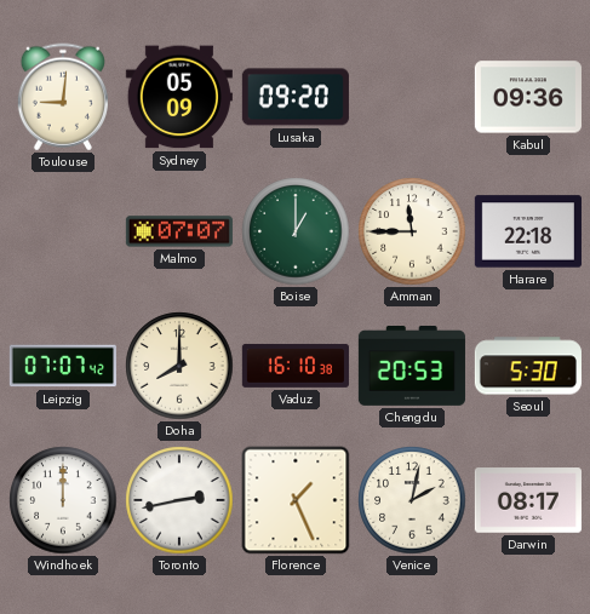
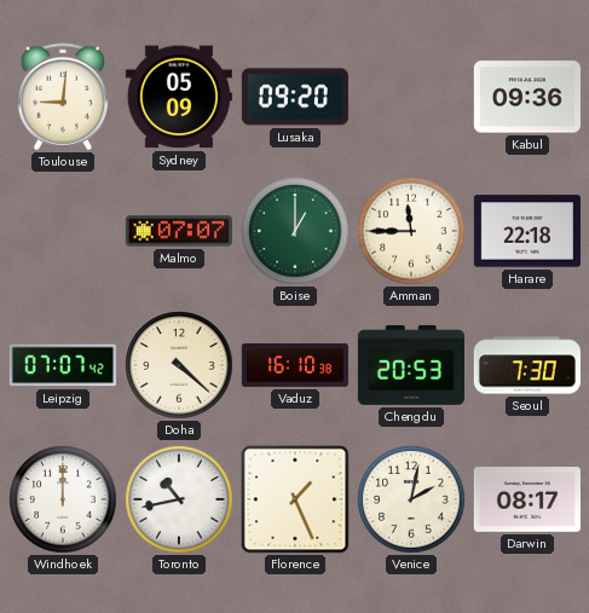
Doha: 8:00 -> 4:22
Seoul: 5:30 -> 7:30
Toronto: 2:43 -> 10:43
